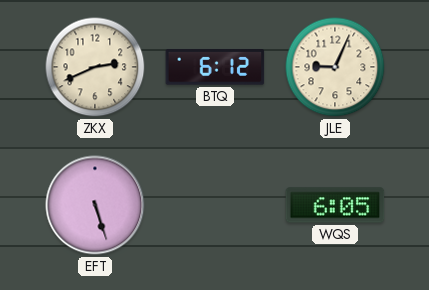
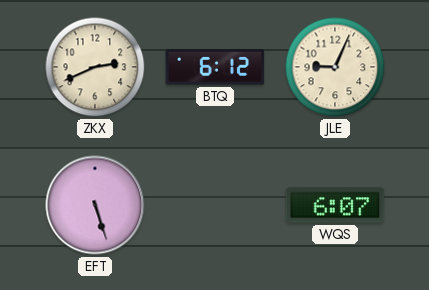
WQS: 6:05 -> 6:07
